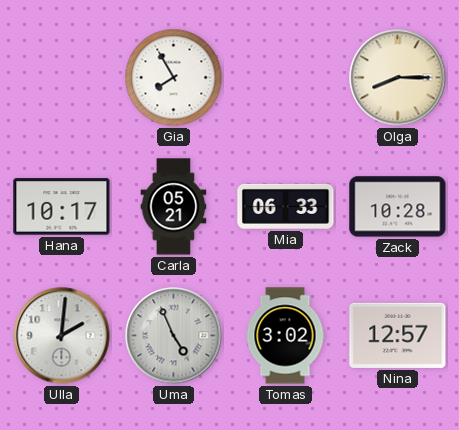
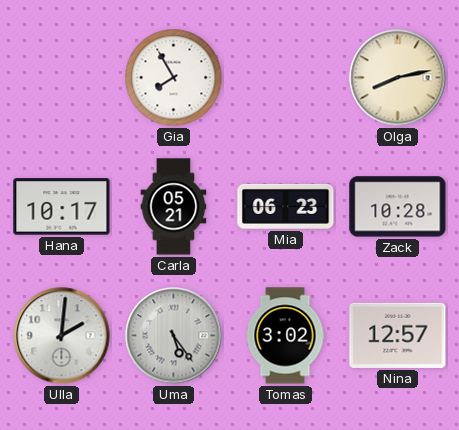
Olga: 8:15 -> 8:13
Mia: 06:33 -> 06:23
Uma: 4:56 -> 5:24
